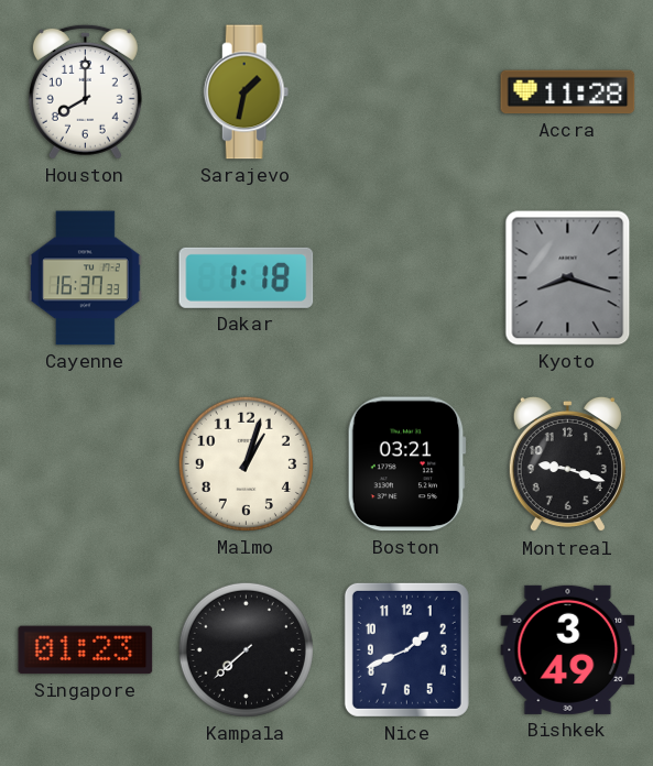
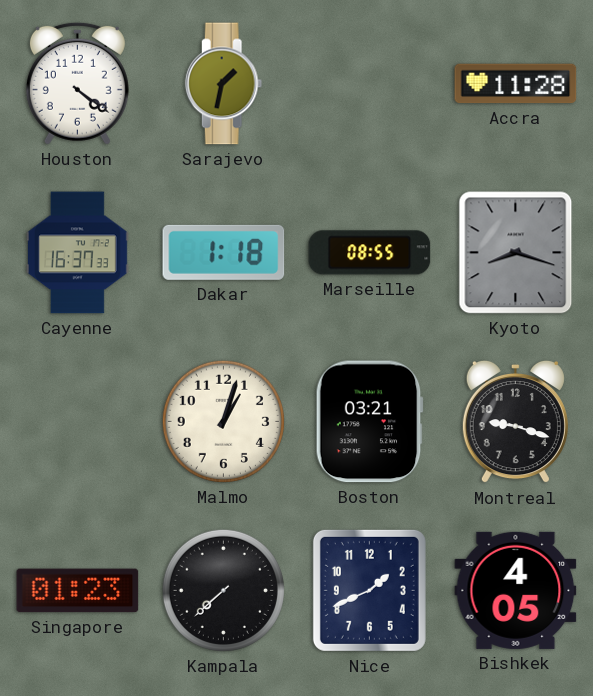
Houston: 8:00 -> 4:21
Marseille: none -> 08:55
Bishkek: 3:49 -> 4:05
